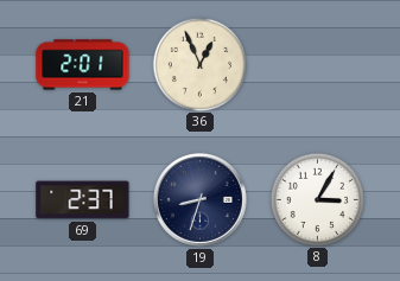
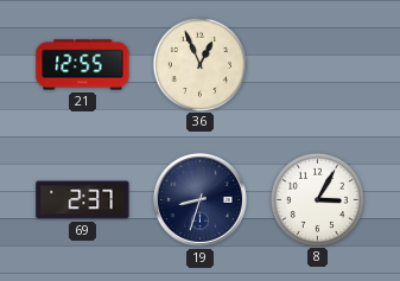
21: 2:01 -> 12:55
